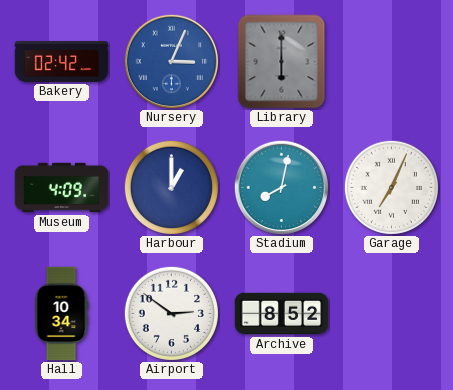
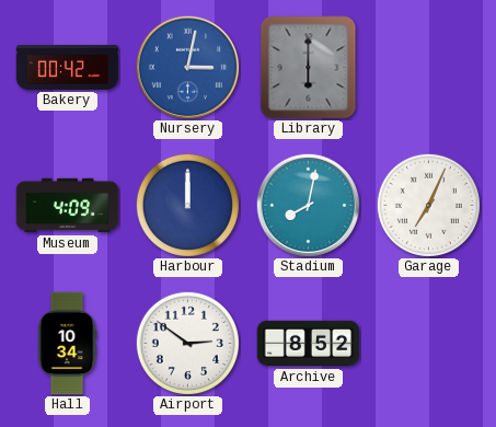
Bakery: 02:42 -> 00:42
Nursery: 3:04 -> 3:02
Harbour: 1:00 -> 12:00
